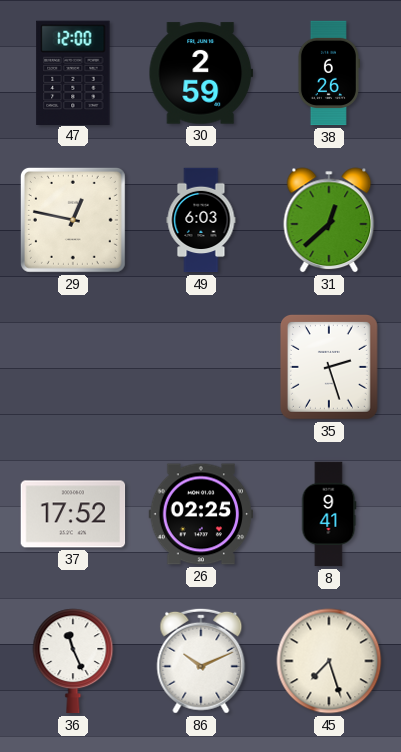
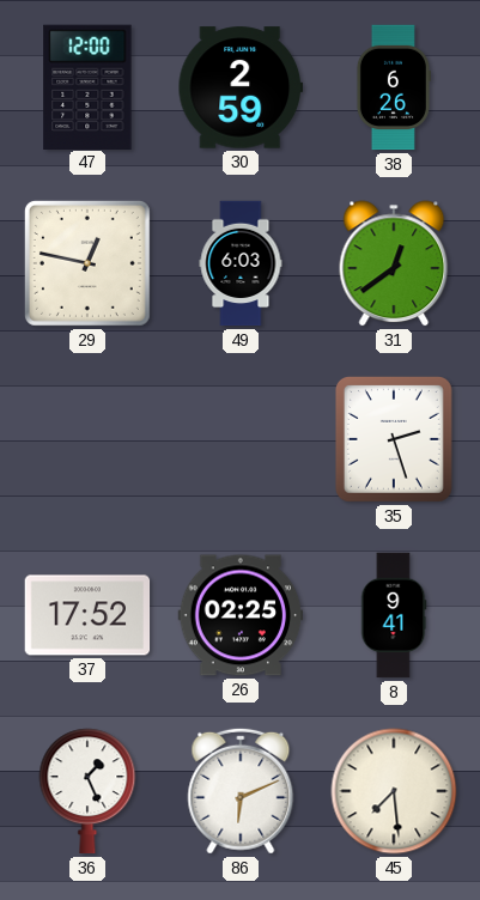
31: 12:38 -> 12:39
36: 11:26 -> 1:26
86: 10:11 -> 6:11
45: 7:27 -> 7:29
